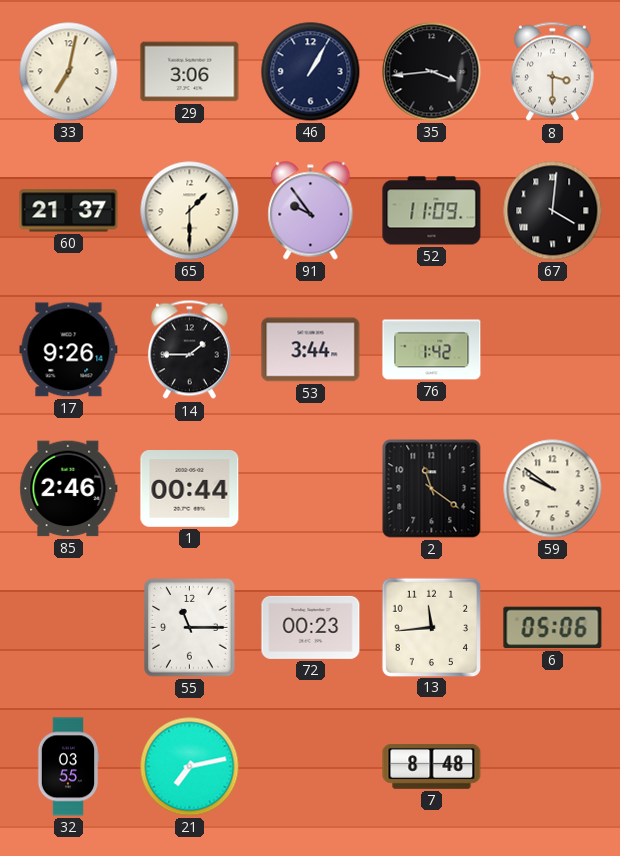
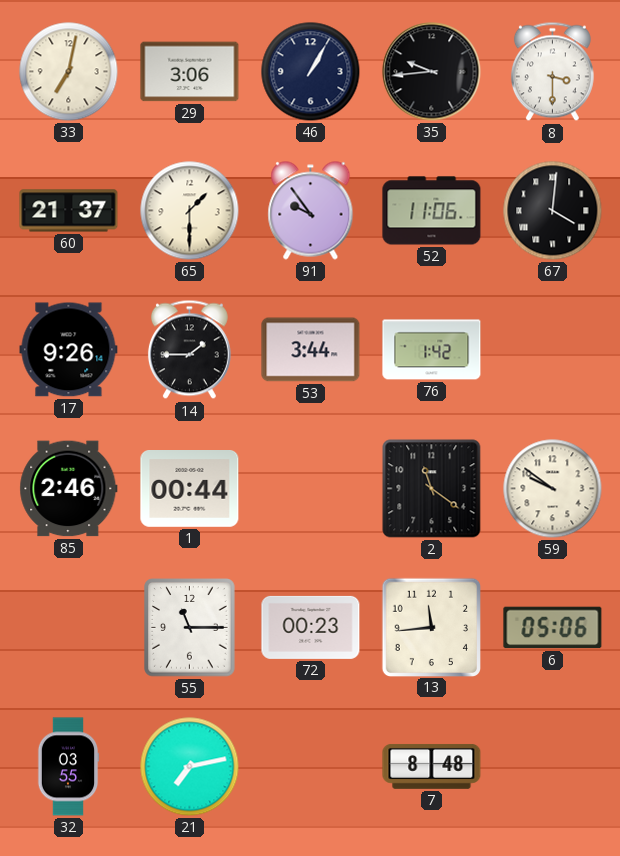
35: 3:44 -> 9:44
52: 11:09 -> 11:06
